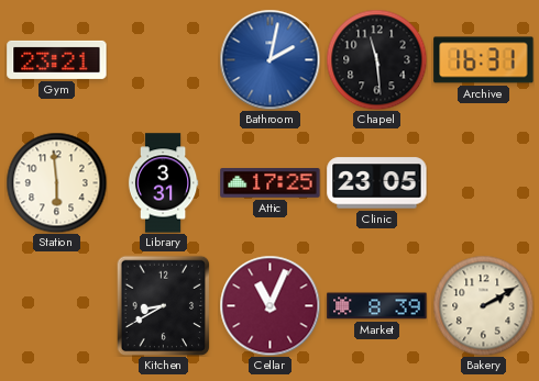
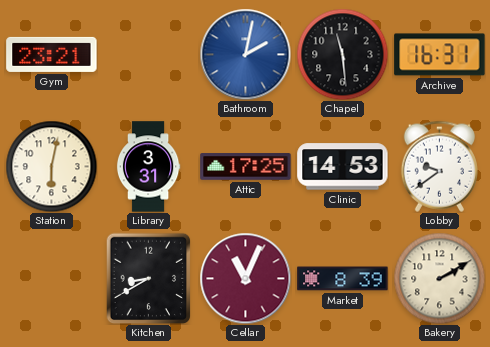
Station: 5:59 -> 6:02
Clinic: 23:05 -> 14:53
Lobby: none -> 9:39
